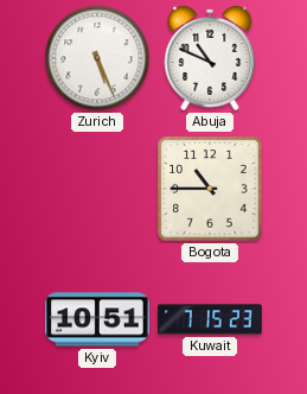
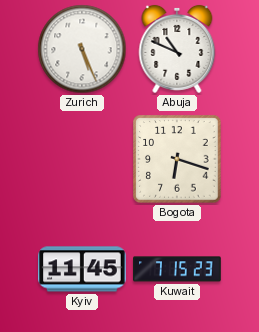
Bogota: 10:45 -> 6:18
Kyiv: 10:51 -> 11:45
